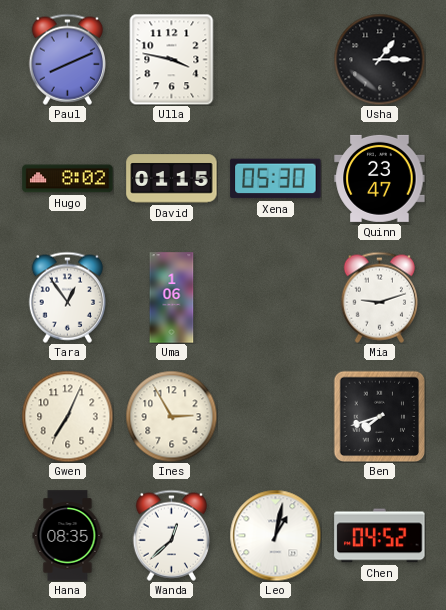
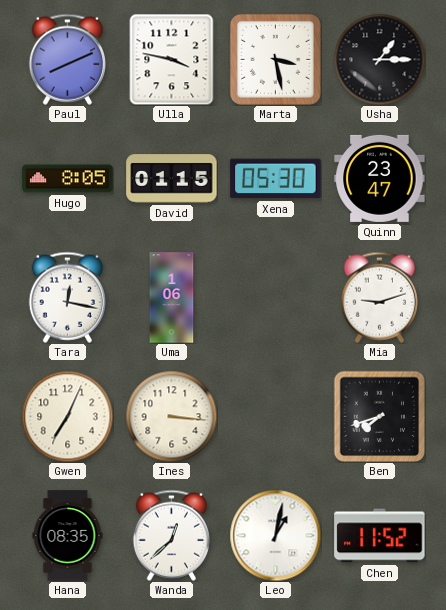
Marta: none -> 3:28
Hugo: 8:02 -> 8:05
Tara: 12:54 -> 12:17
Ines: 2:55 -> 3:16
Chen: 04:52 -> 11:52
